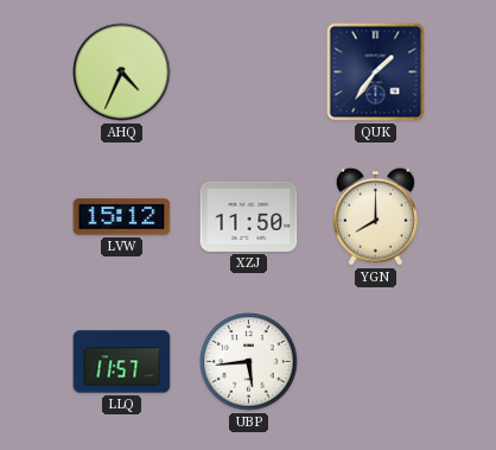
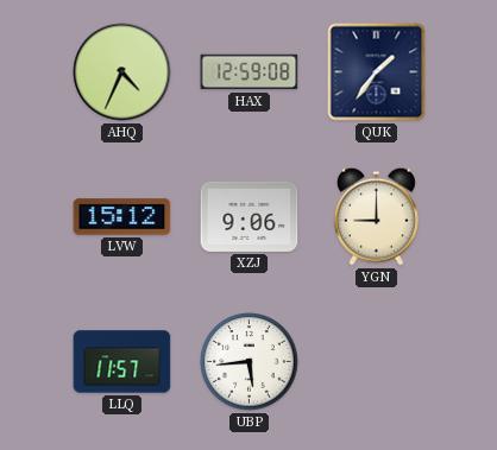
HAX: none -> 12:59
XZJ: 11:50 -> 9:06
YGN: 8:00 -> 9:00
